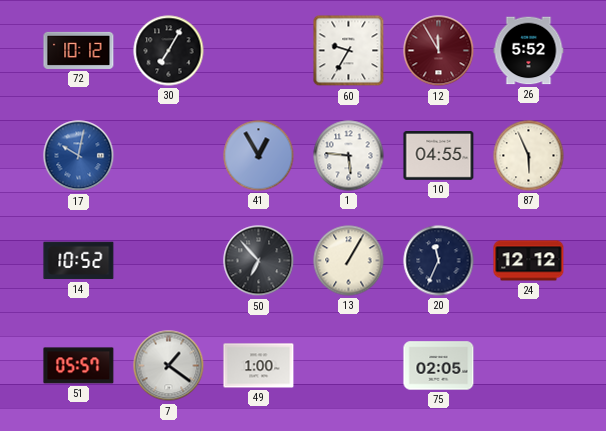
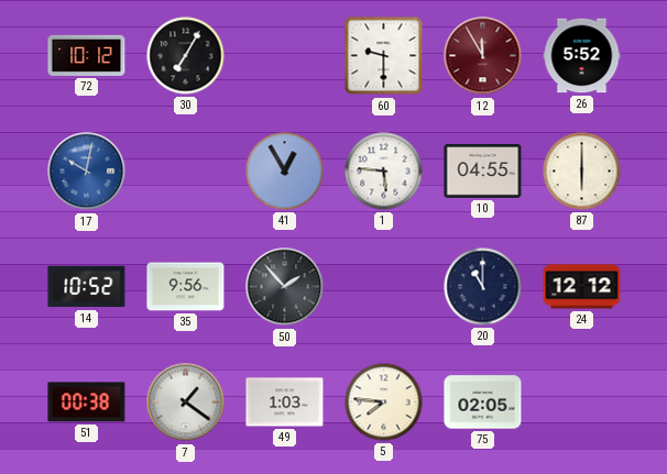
60: 9:35 -> 9:30
87: 5:56 -> 6:00
35: none -> 9:56
50: 6:53 -> 1:53
13: 1:05 -> none
20: 11:34 -> 11:00
51: 05:57 -> 00:38
49: 1:00 -> 1:03
5: none -> 7:46
